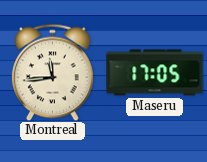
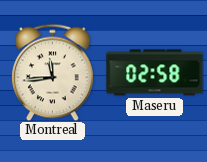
Maseru: 17:05 -> 02:58
